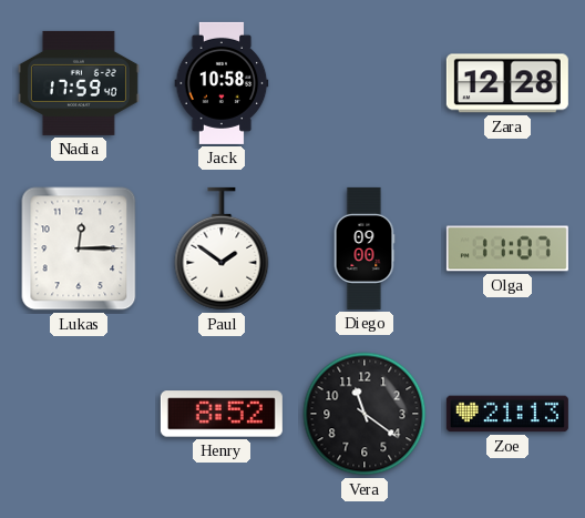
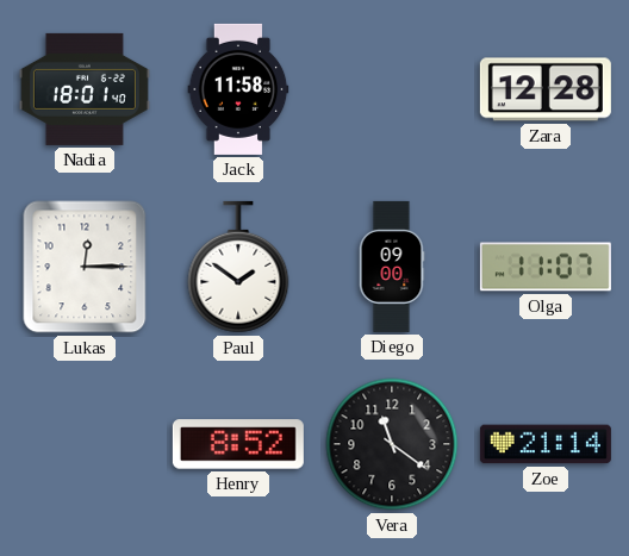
Nadia: 17:59 -> 18:01
Jack: 10:58 -> 11:58
Zoe: 21:13 -> 21:14
